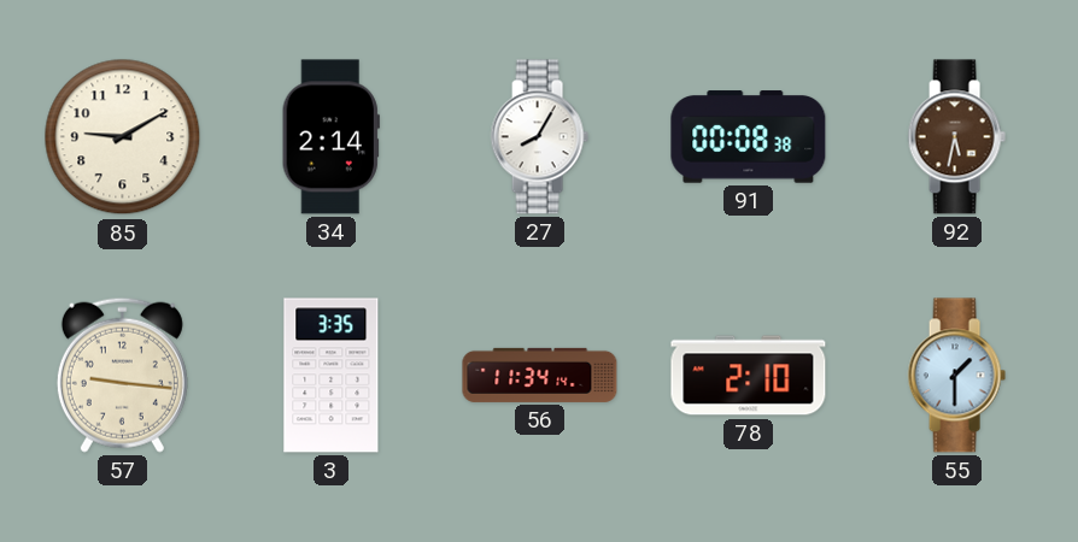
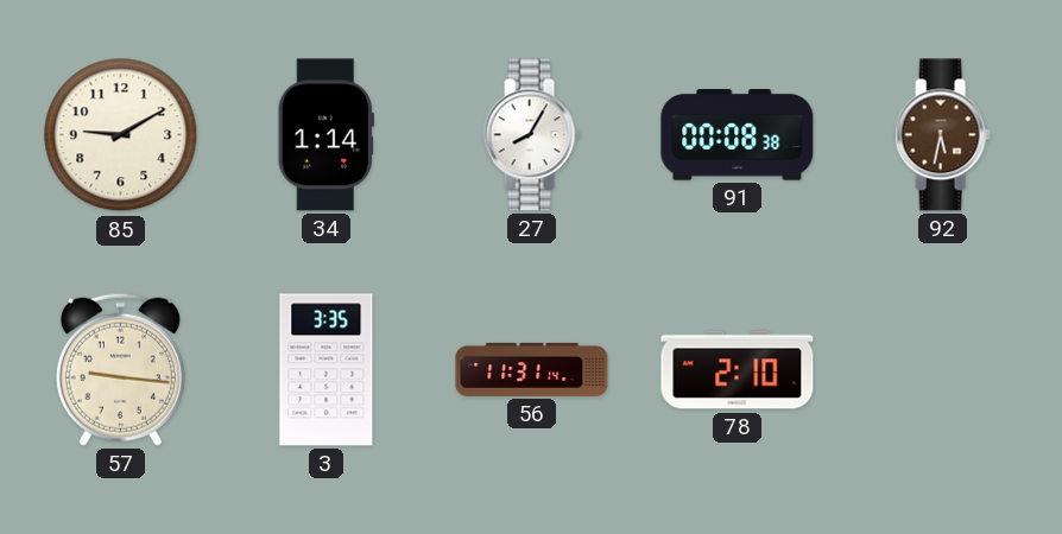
34: 2:14 -> 1:14
56: 11:34 -> 11:31
55: 1:30 -> none
